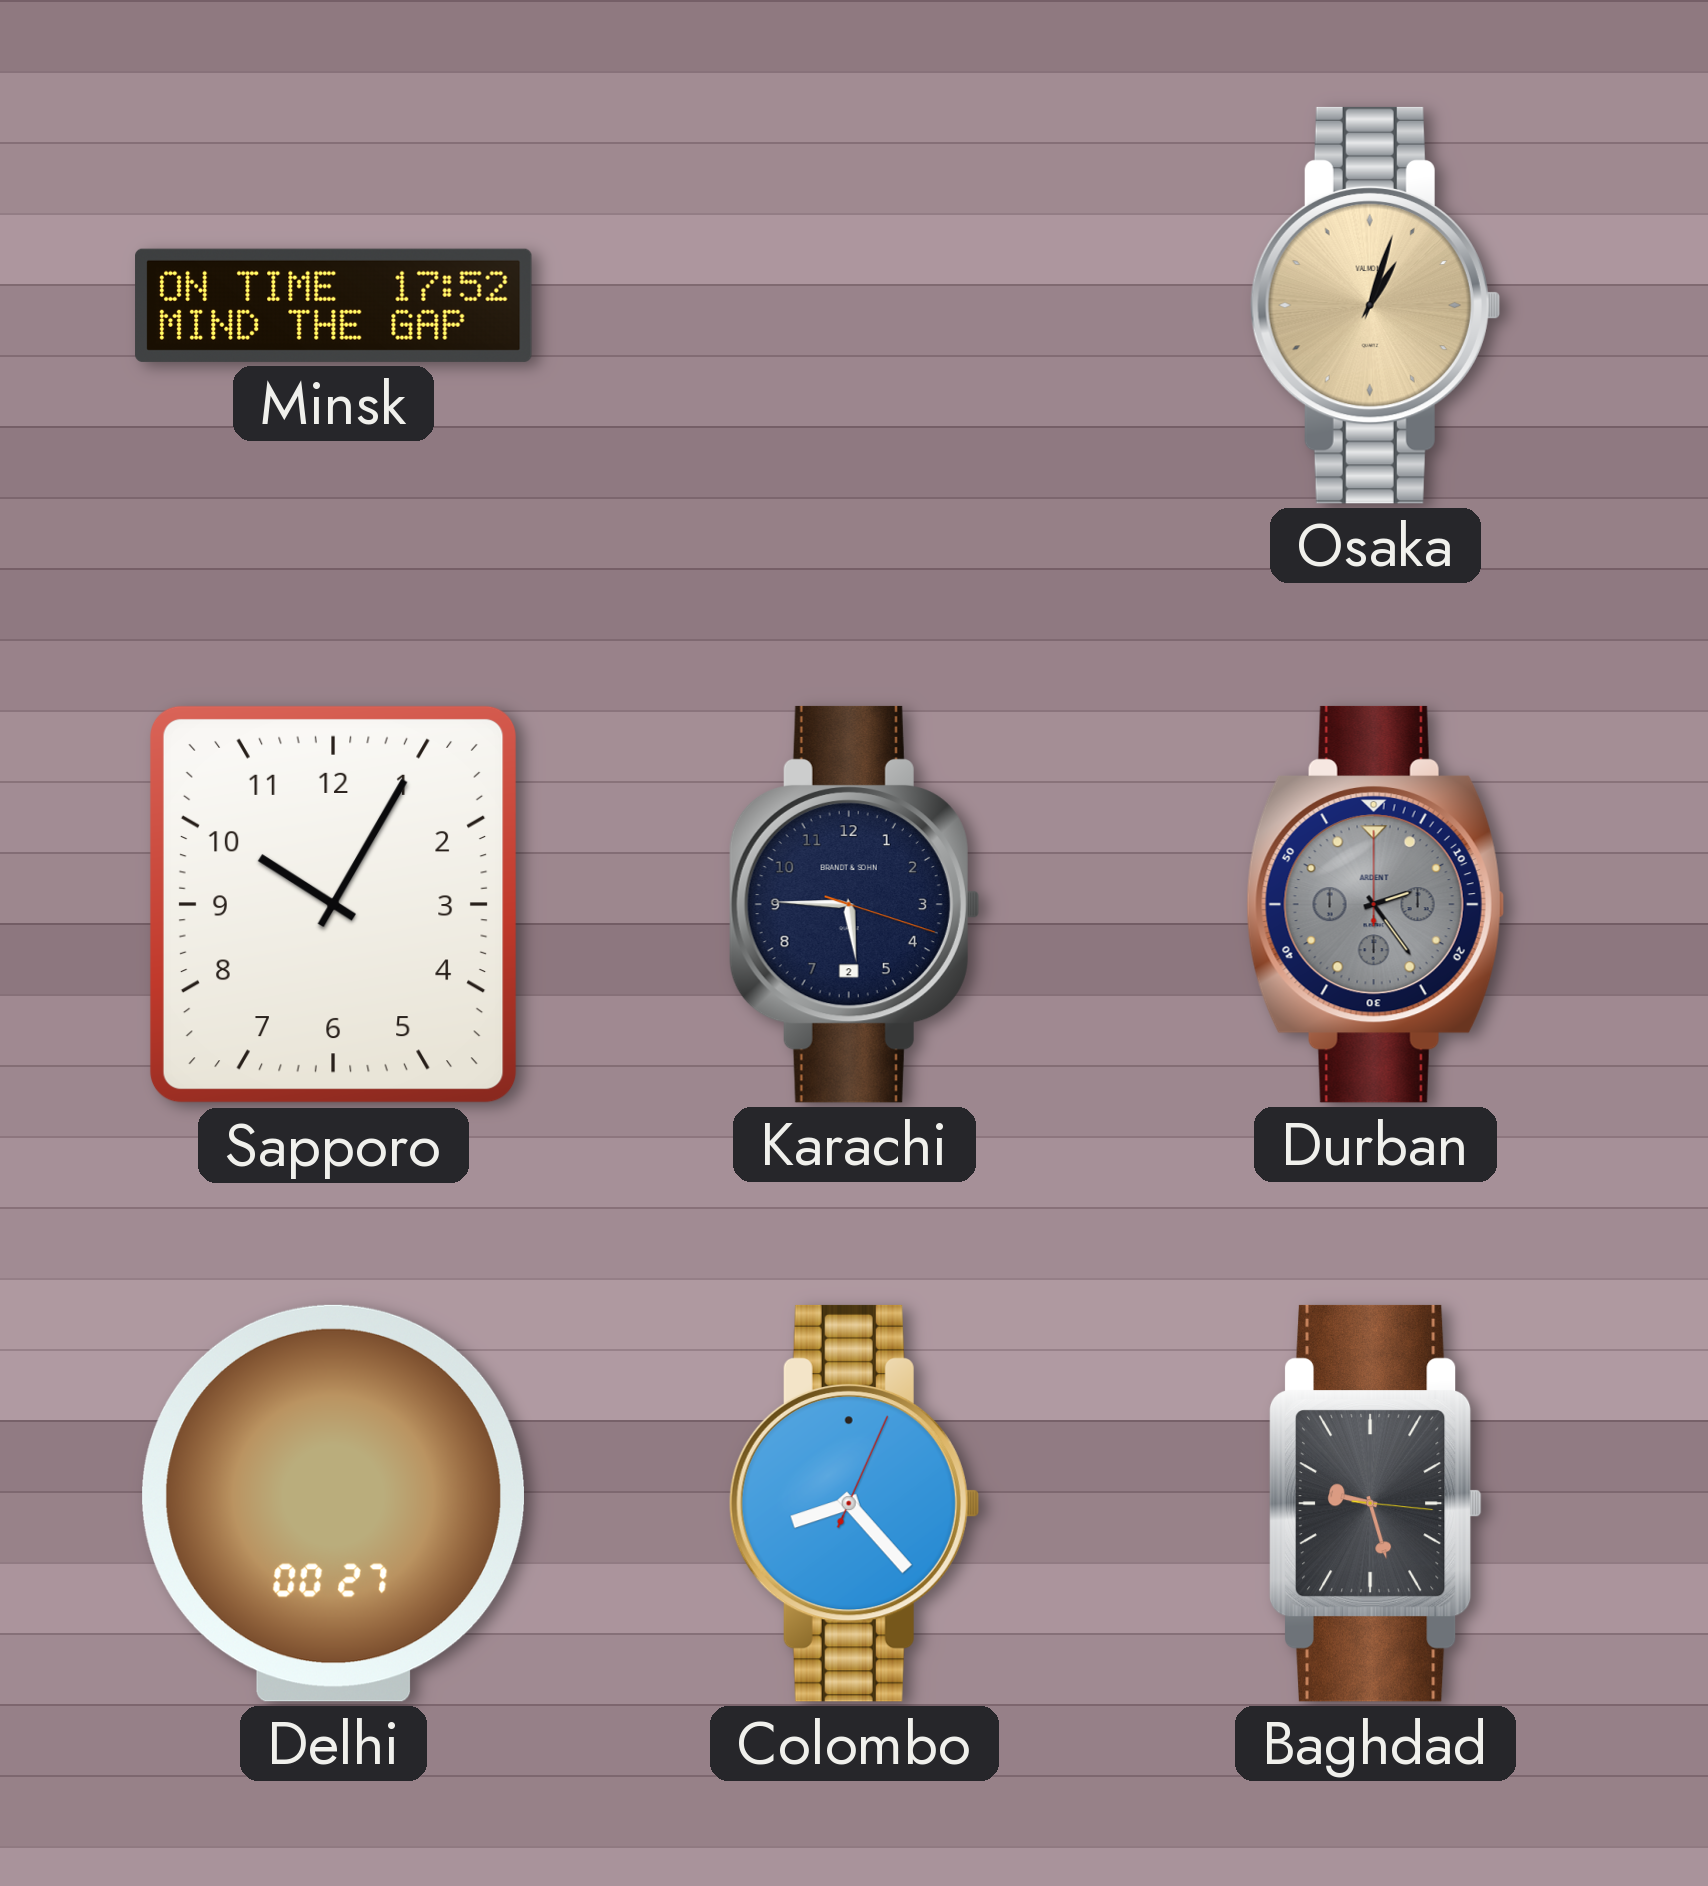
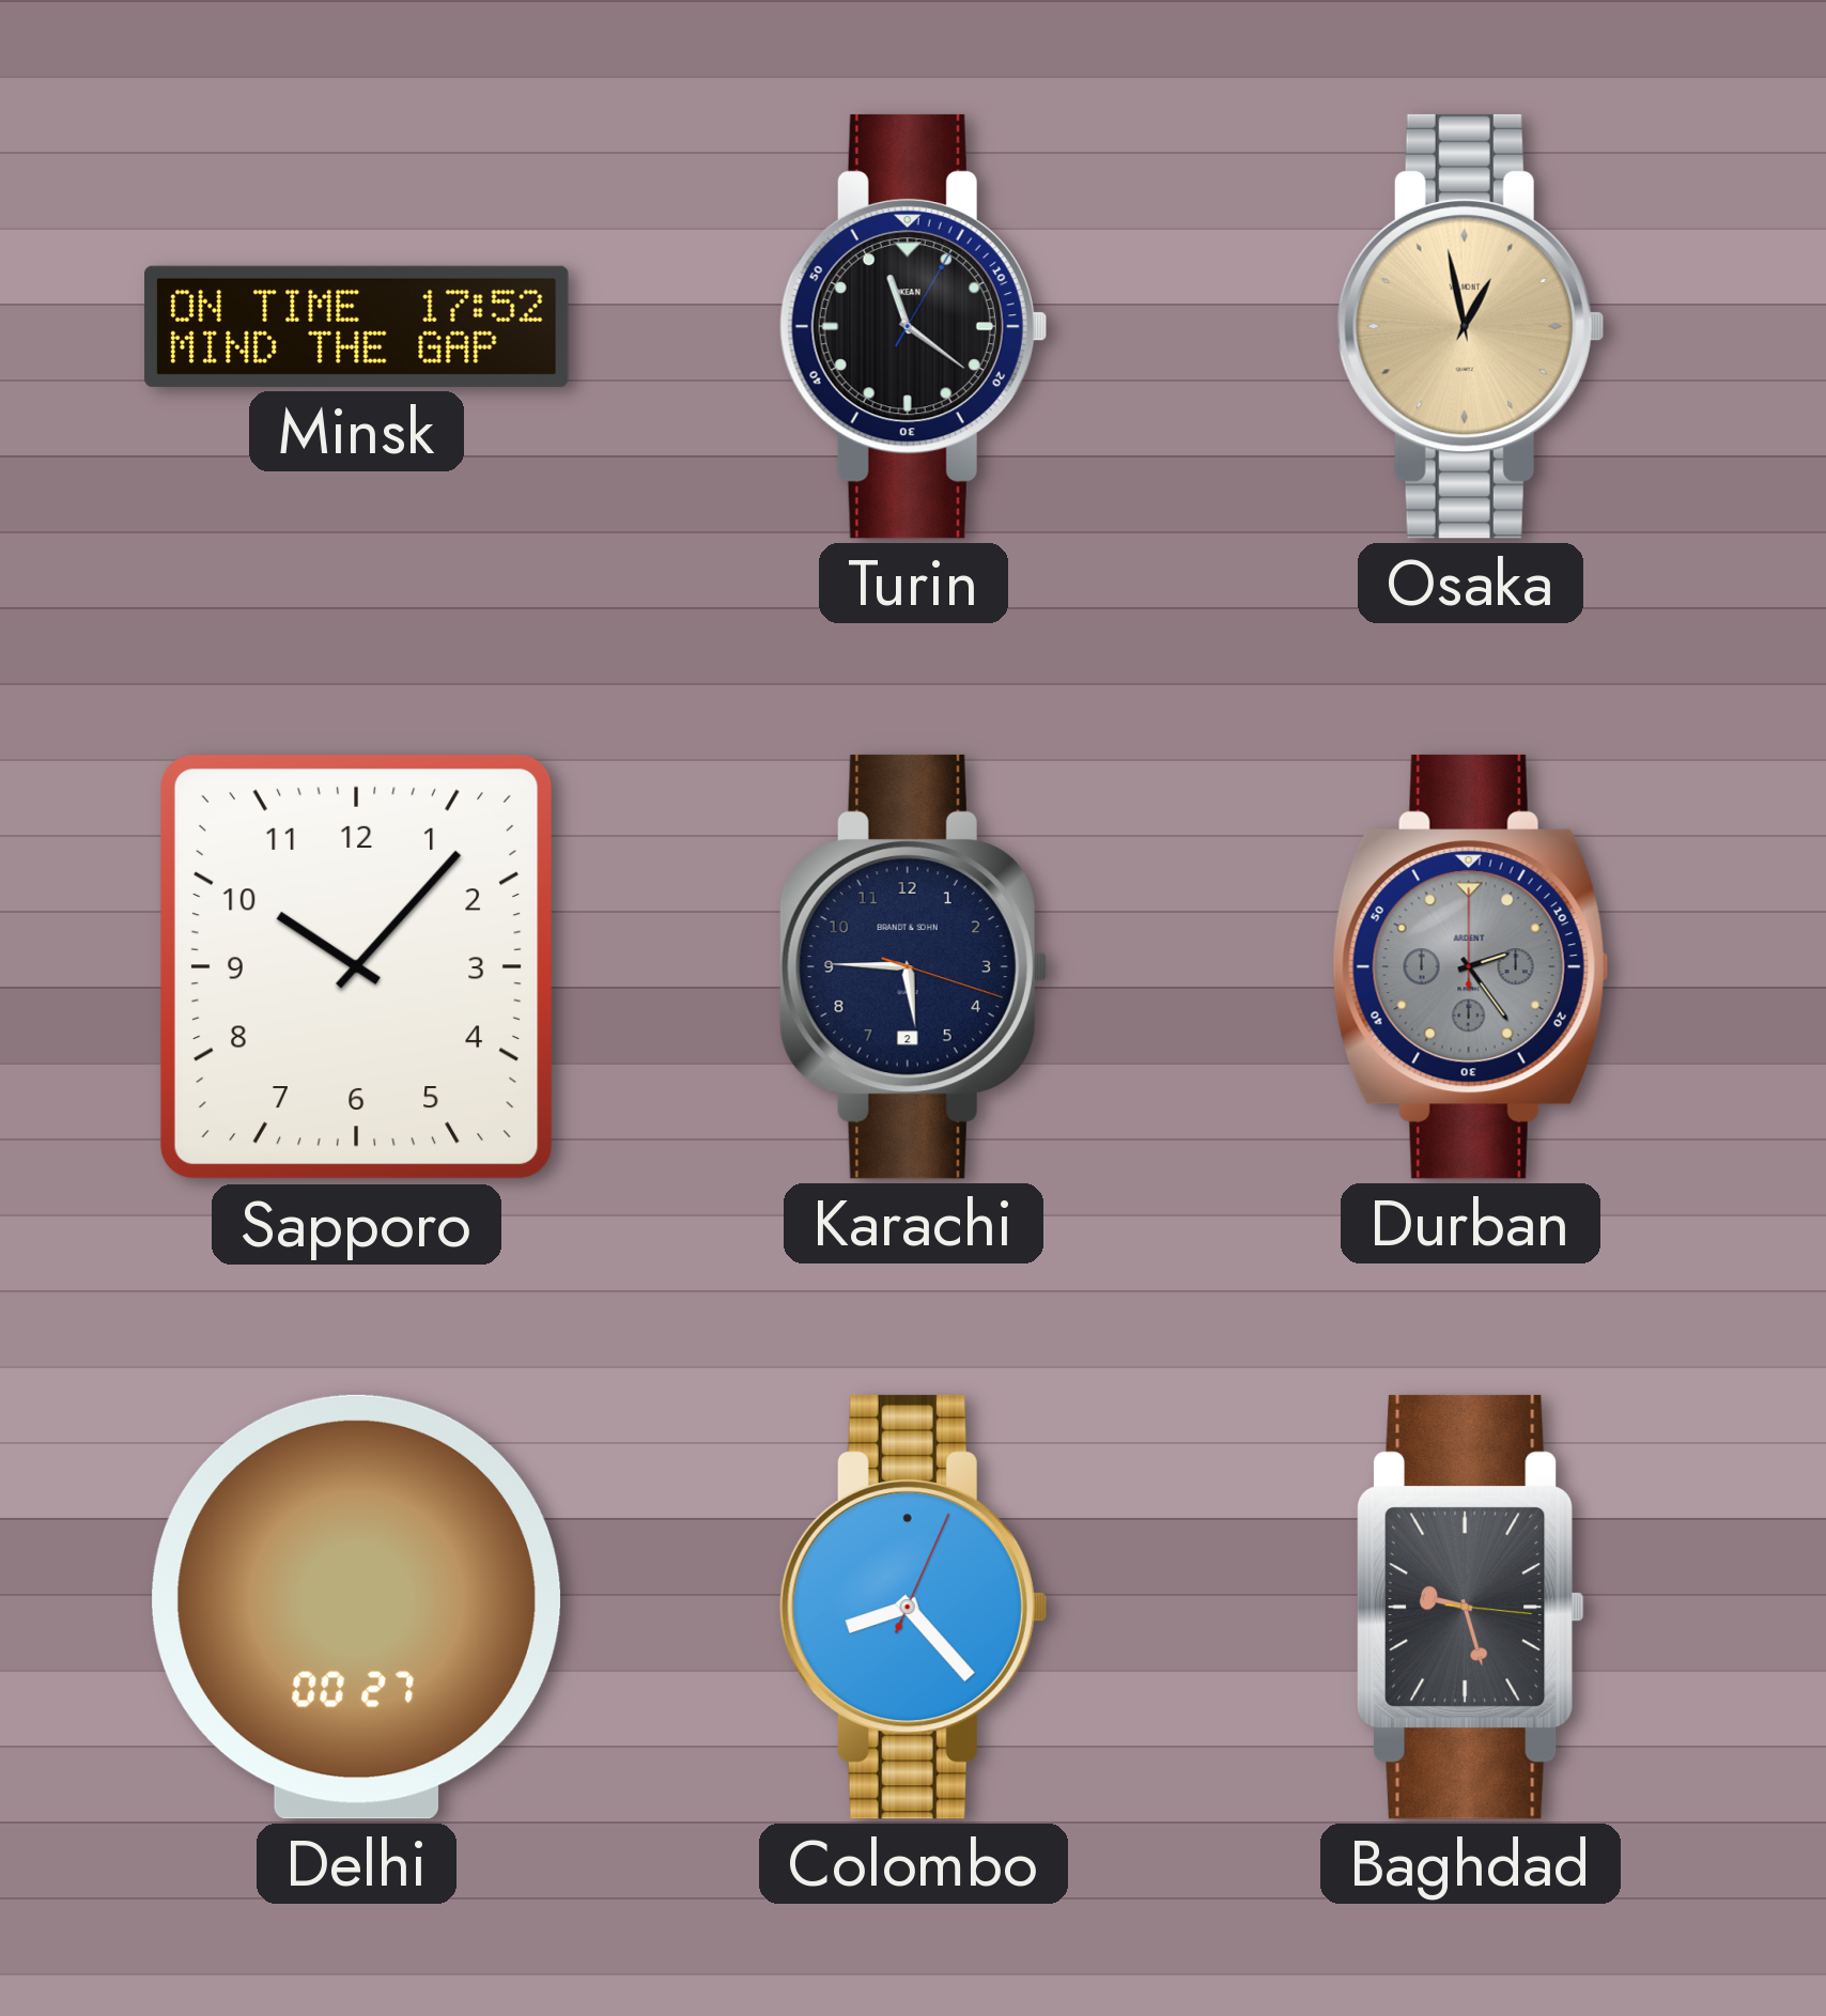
Turin: none -> 11:21
Osaka: 1:03 -> 12:58
Sapporo: 10:05 -> 10:07
